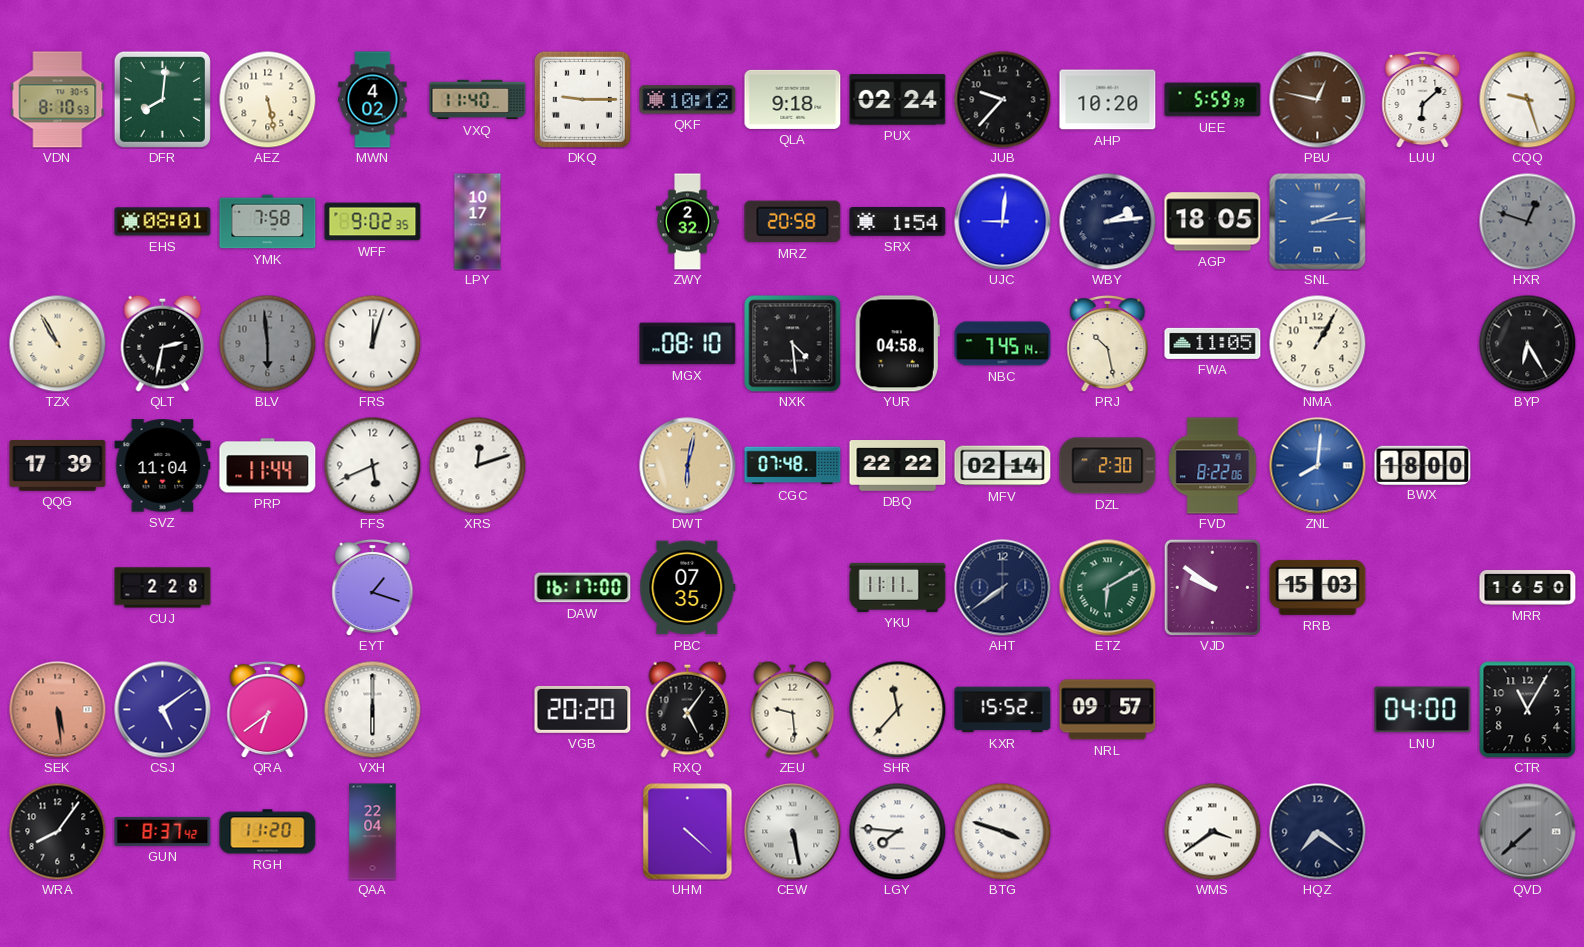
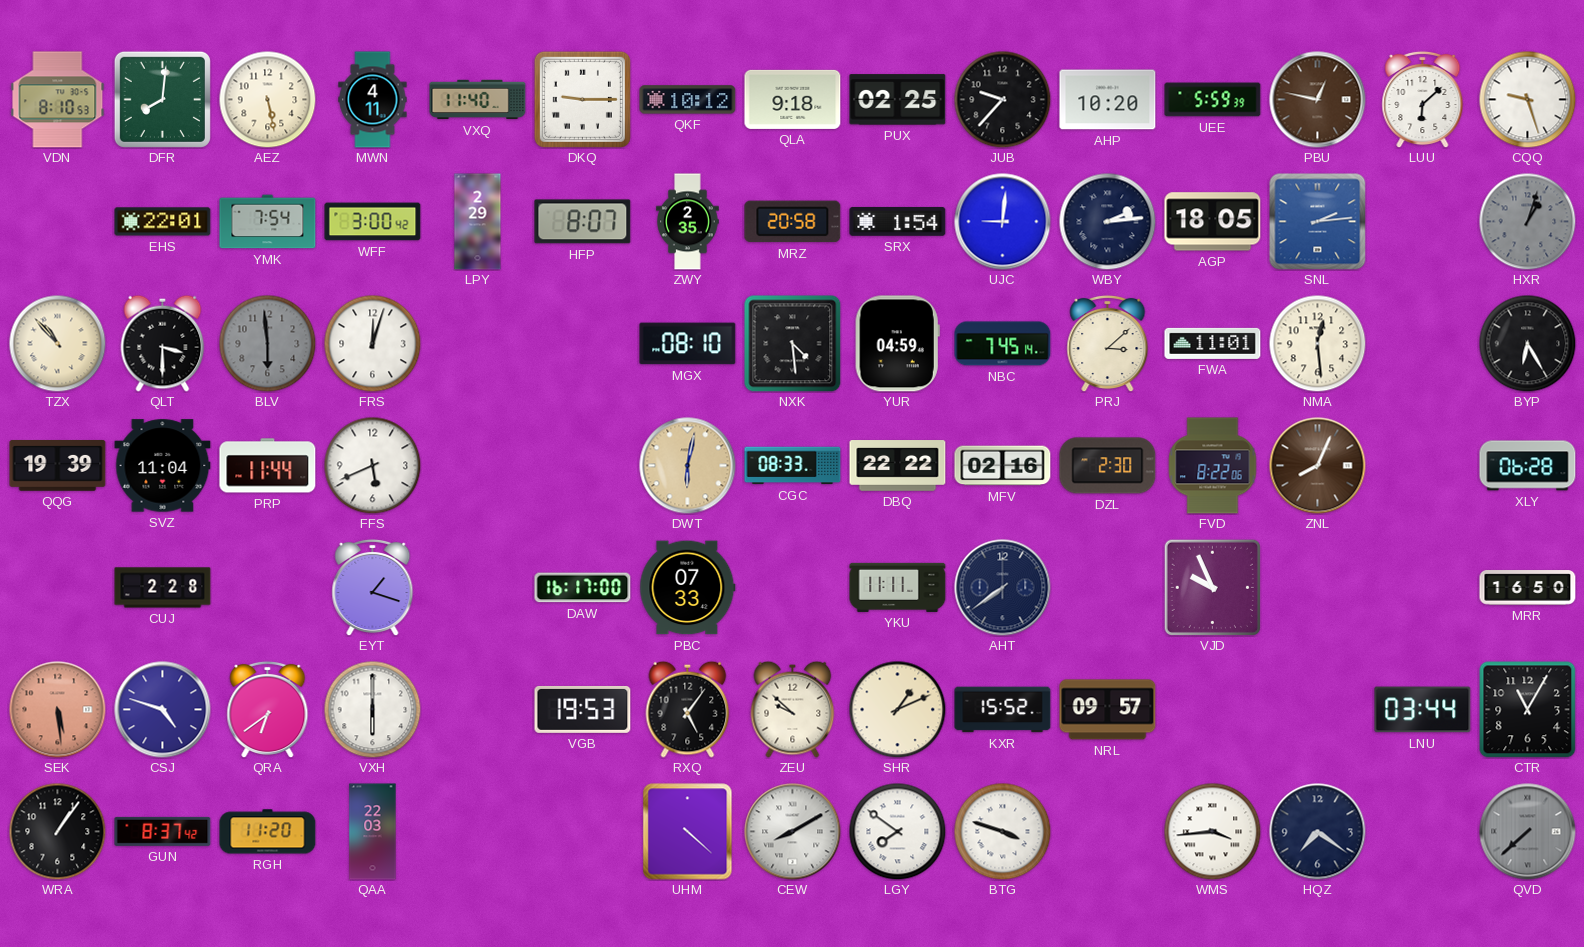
MWN: 4:02 -> 4:11
PUX: 02:24 -> 02:25
EHS: 08:01 -> 22:01
YMK: 7:58 -> 7:54
WFF: 9:02 -> 3:00
LPY: 10:17 -> 2:29
HFP: none -> 8:07
ZWY: 2:32 -> 2:35
HXR: 12:48 -> 1:03
TZX: 10:55 -> 10:53
QLT: 2:32 -> 3:30
YUR: 04:58 -> 04:59
PRJ: 10:28 -> 3:08
FWA: 11:05 -> 11:01
NMA: 1:05 -> 12:29
QQG: 17:39 -> 19:39
XRS: 12:12 -> none
CGC: 07:48 -> 08:33
MFV: 02:14 -> 02:16
ZNL: 8:01 -> 8:04
ZNL dial: blue -> brown
BWX: 18:00 -> none
XLY: none -> 06:28
PBC: 07:35 -> 07:33
ETZ: 6:10 -> none
VJD: 9:51 -> 9:56
RRB: 15:03 -> none
CSJ: 5:09 -> 4:48
VGB: 20:20 -> 19:53
ZEU: 9:29 -> 9:52
SHR: 11:37 -> 1:11
LNU: 04:00 -> 03:44
WRA: 8:06 -> 1:06
QAA: 22:04 -> 22:03
CEW: 5:28 -> 8:10
LGY: 7:46 -> 7:51
WMS: 3:39 -> 3:44
